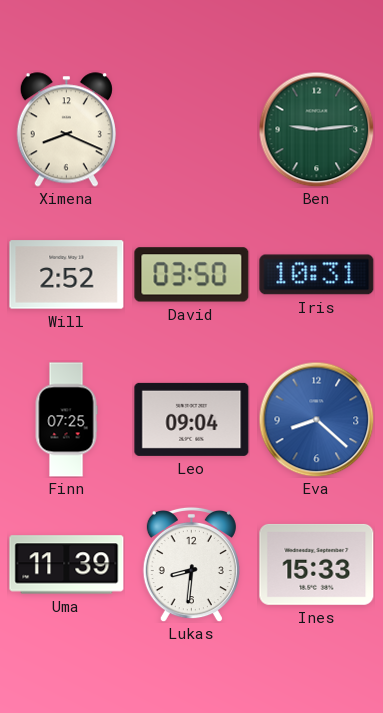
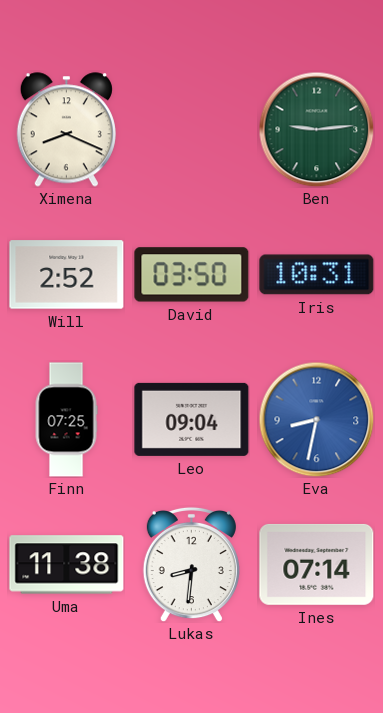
Eva: 8:22 -> 8:32
Uma: 11:39 -> 11:38
Ines: 15:33 -> 07:14
